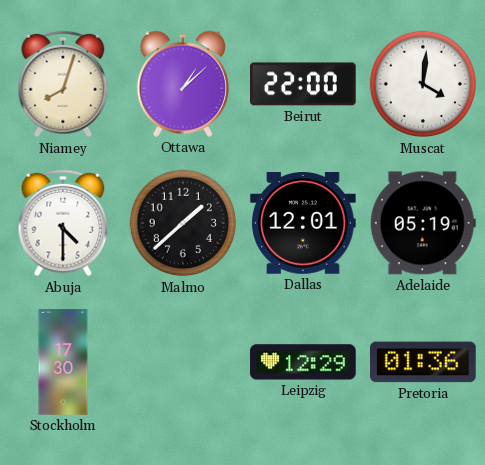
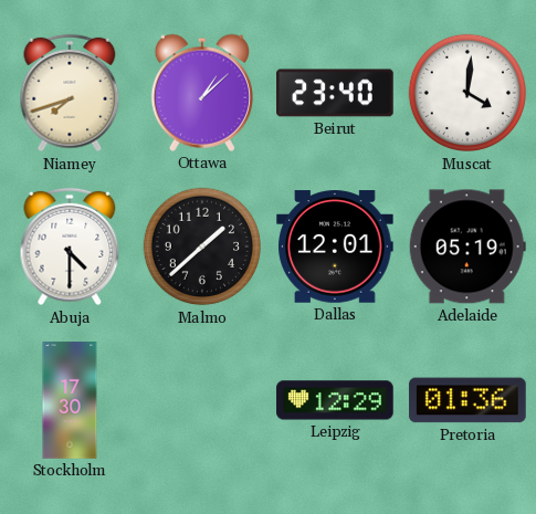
Niamey: 8:03 -> 7:42
Beirut: 22:00 -> 23:40
